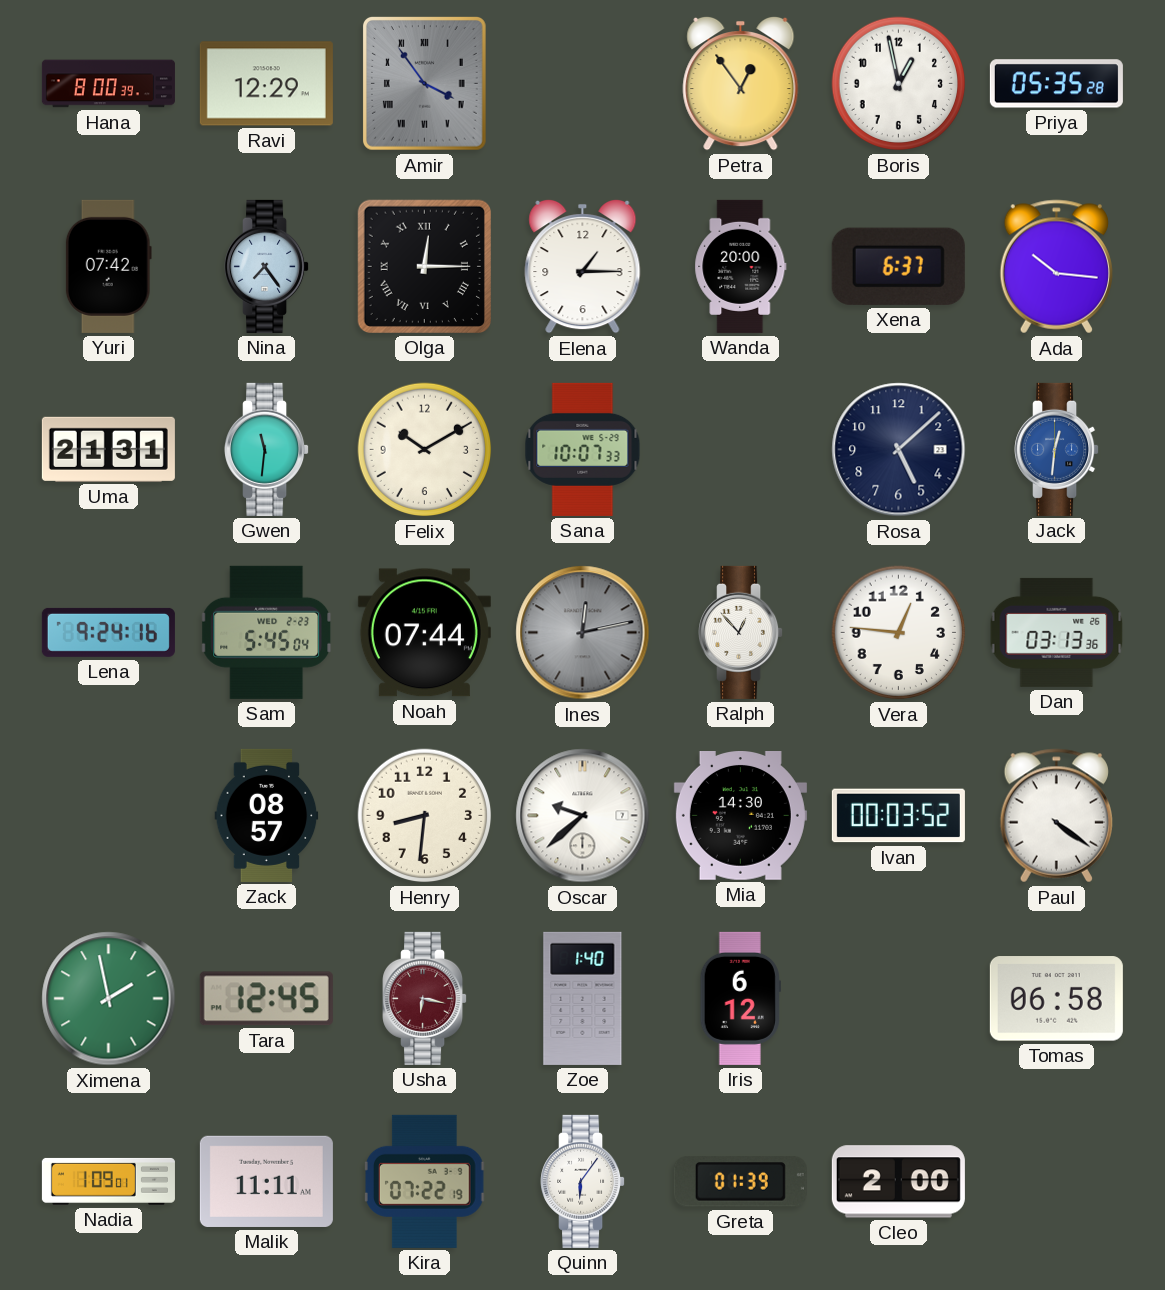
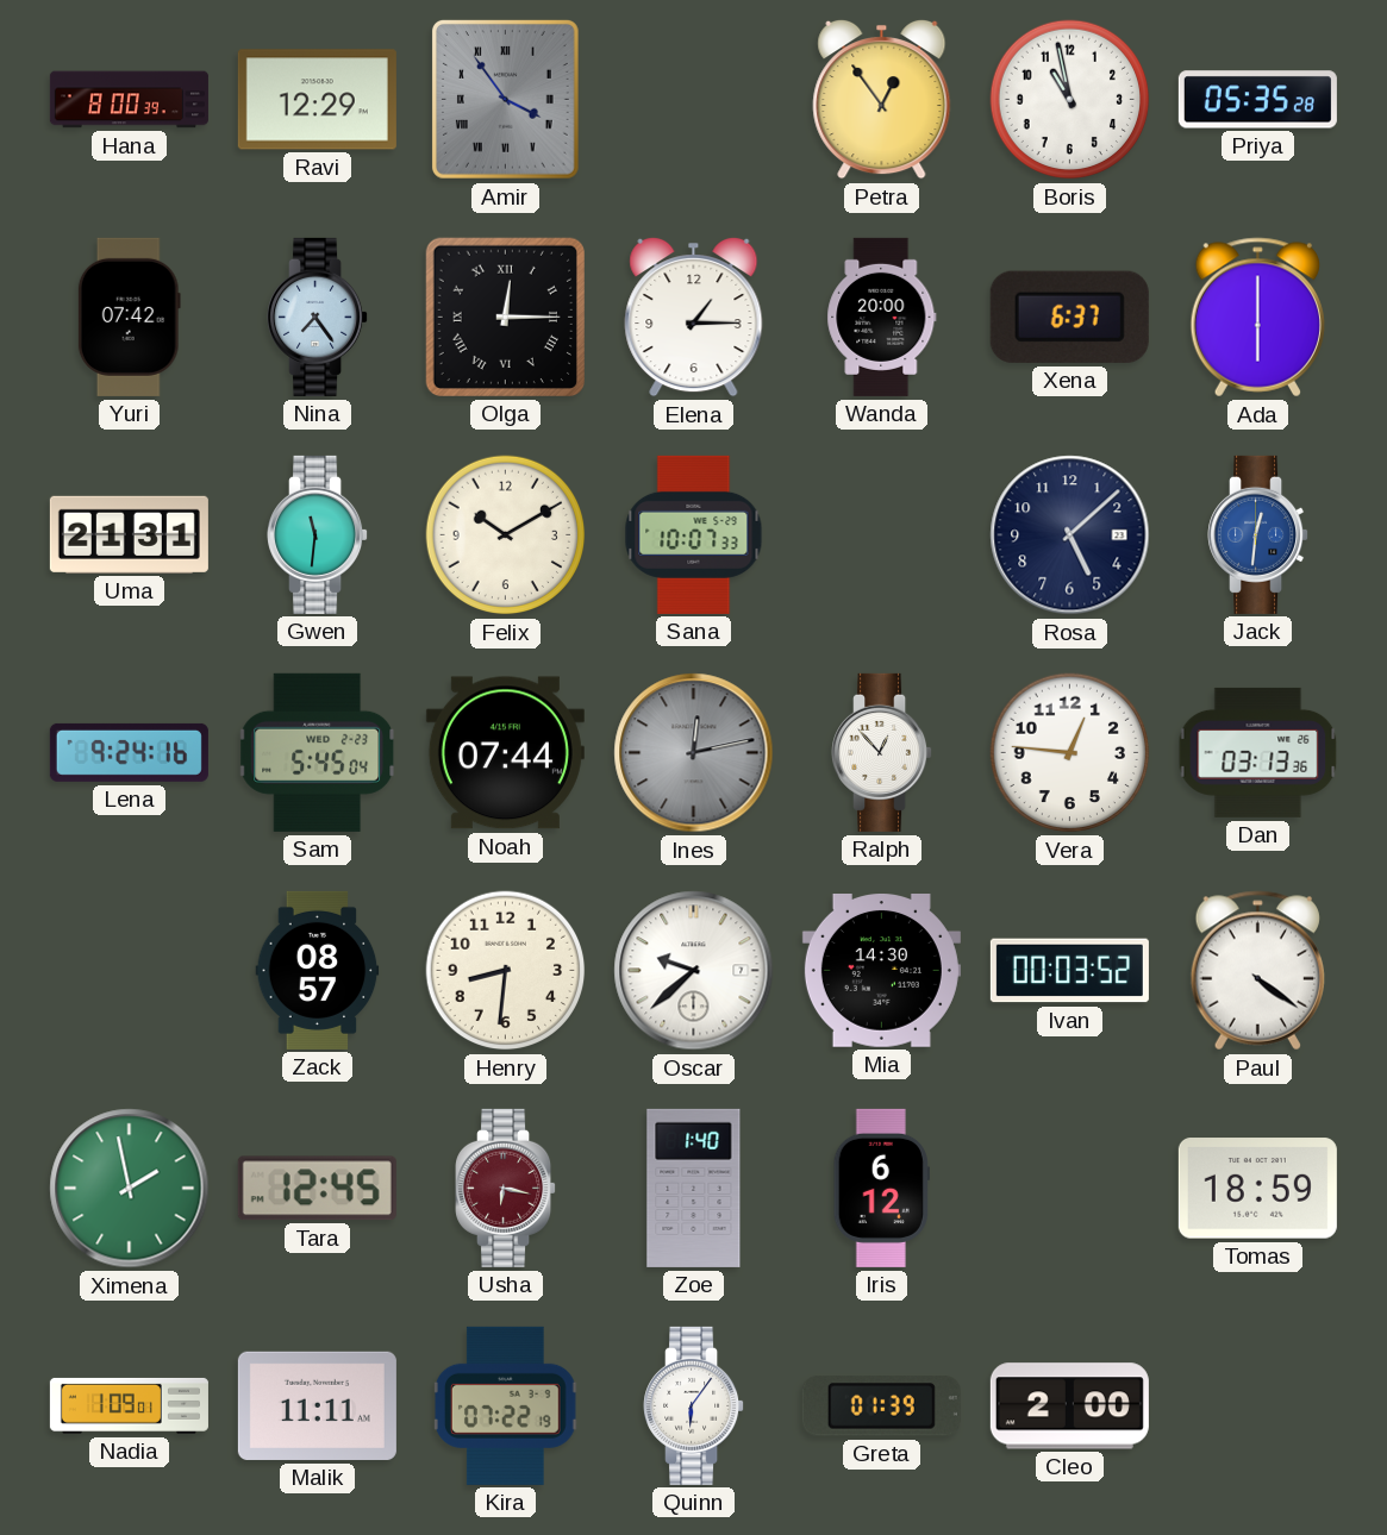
Boris: 12:58 -> 10:58
Ada: 10:16 -> 6:00
Tomas: 06:58 -> 18:59
